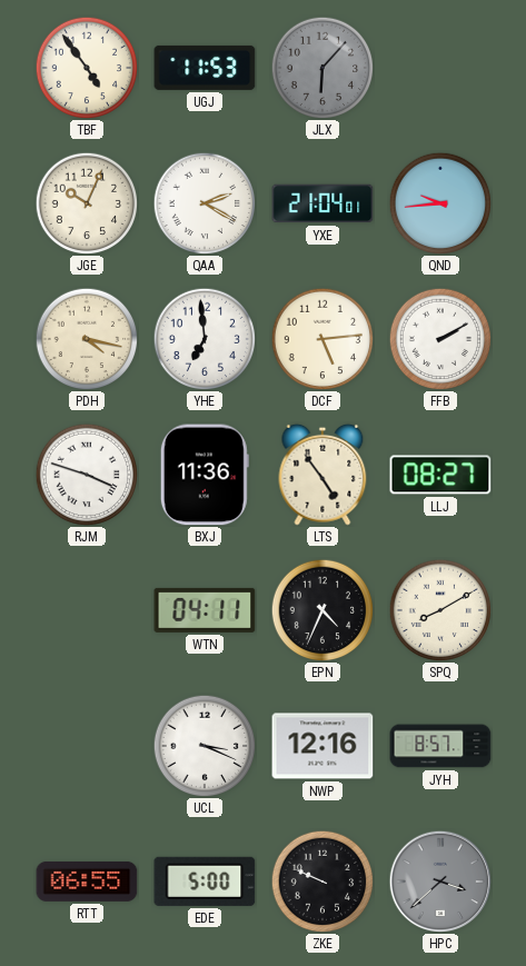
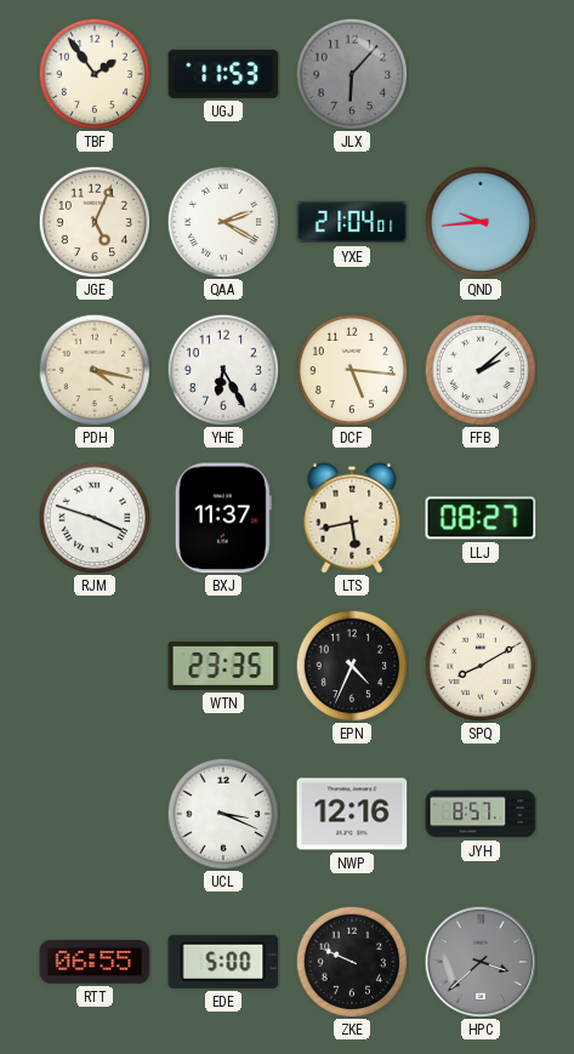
TBF: 4:54 -> 1:54
JGE: 10:04 -> 5:04
YHE: 6:59 -> 6:25
DCF: 5:14 -> 5:16
FFB: 2:10 -> 2:08
BXJ: 11:36 -> 11:37
LTS: 4:54 -> 5:43
WTN: 04:11 -> 23:35
